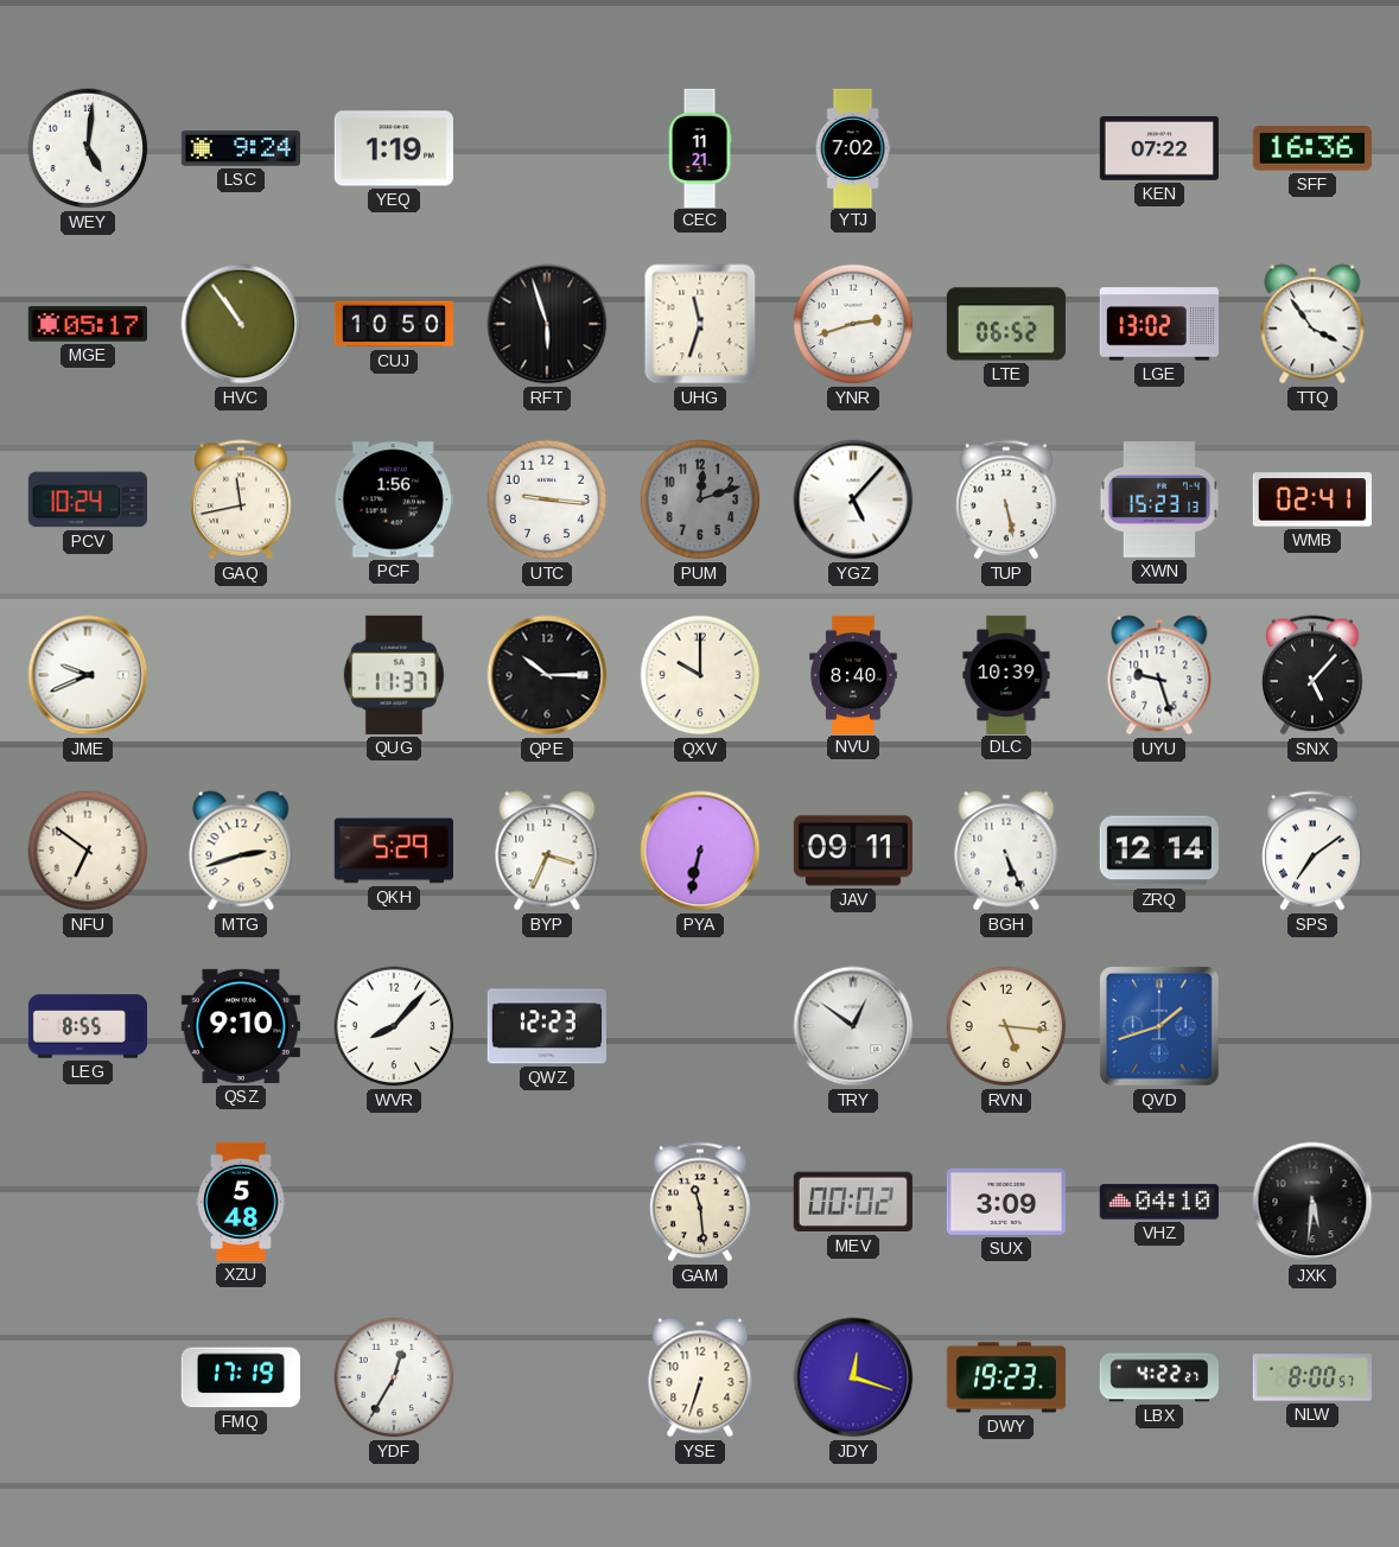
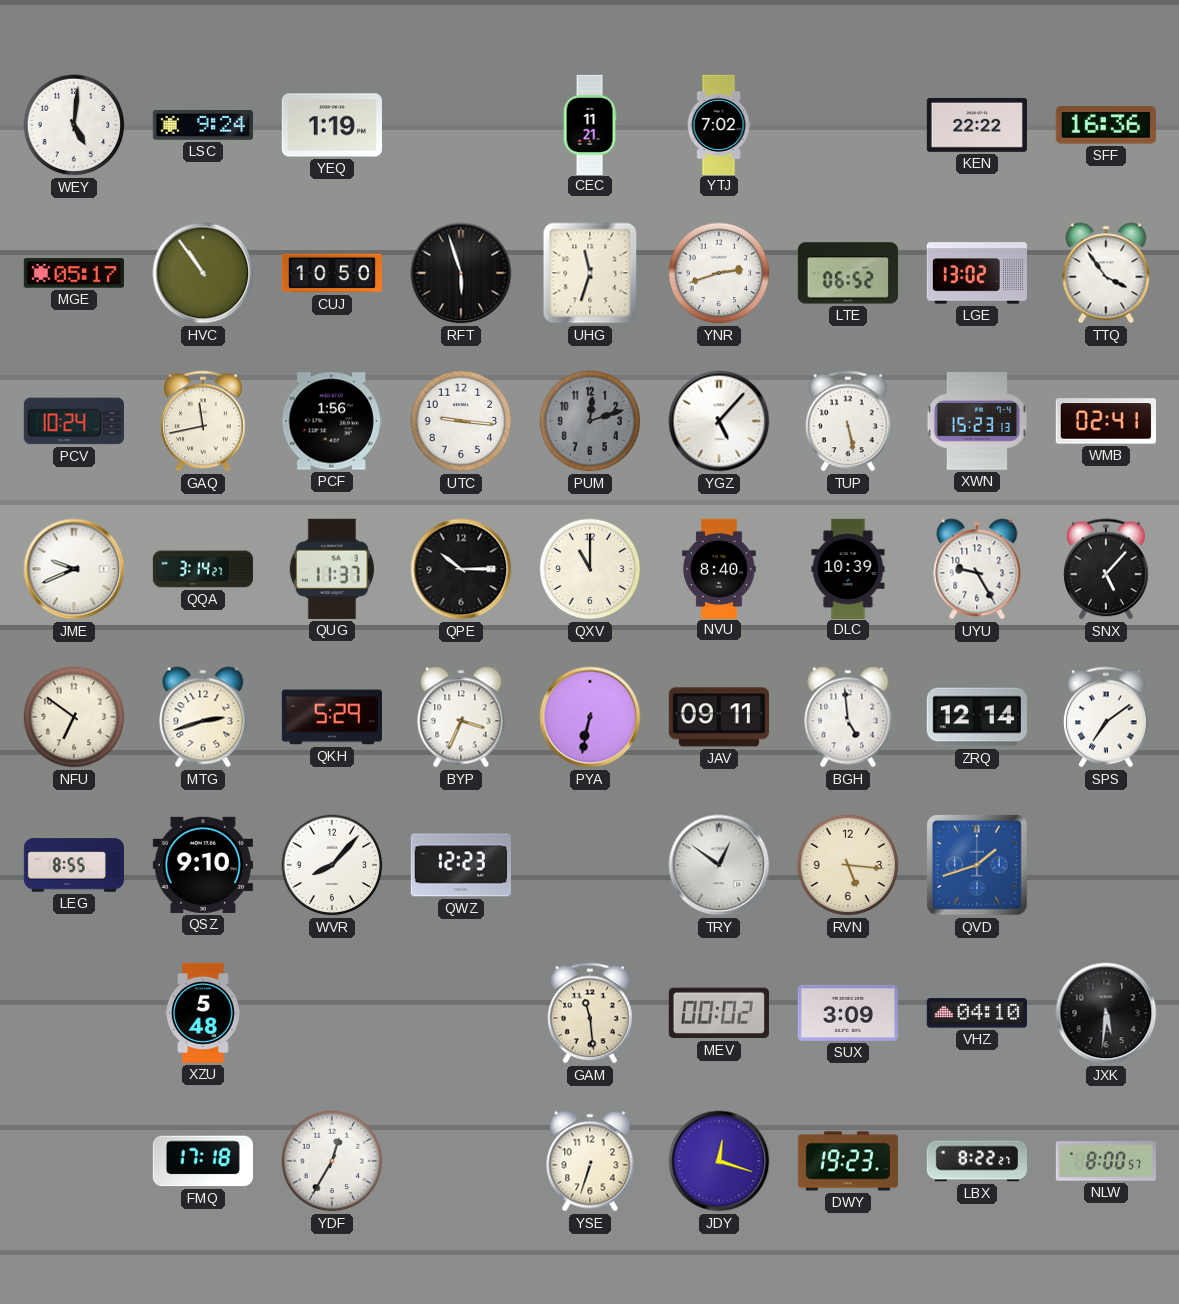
KEN: 07:22 -> 22:22
QQA: none -> 3:14
QXV: 10:00 -> 11:00
UYU: 9:27 -> 9:25
BGH: 5:26 -> 4:59
FMQ: 17:19 -> 17:18
LBX: 4:22 -> 8:22
